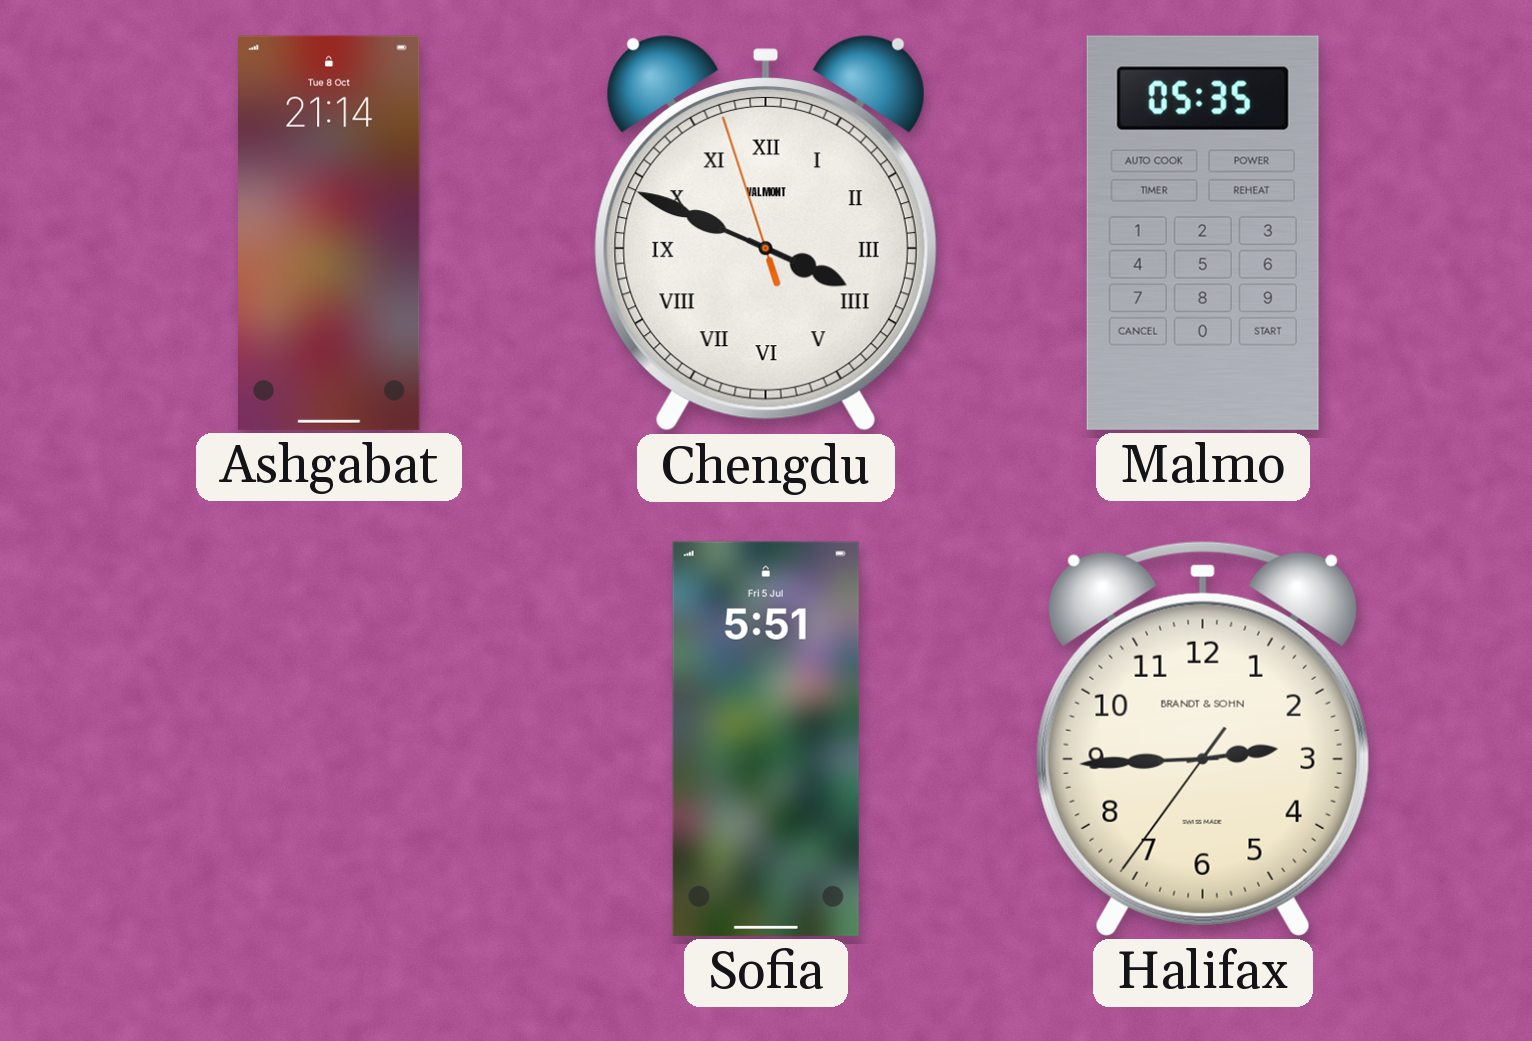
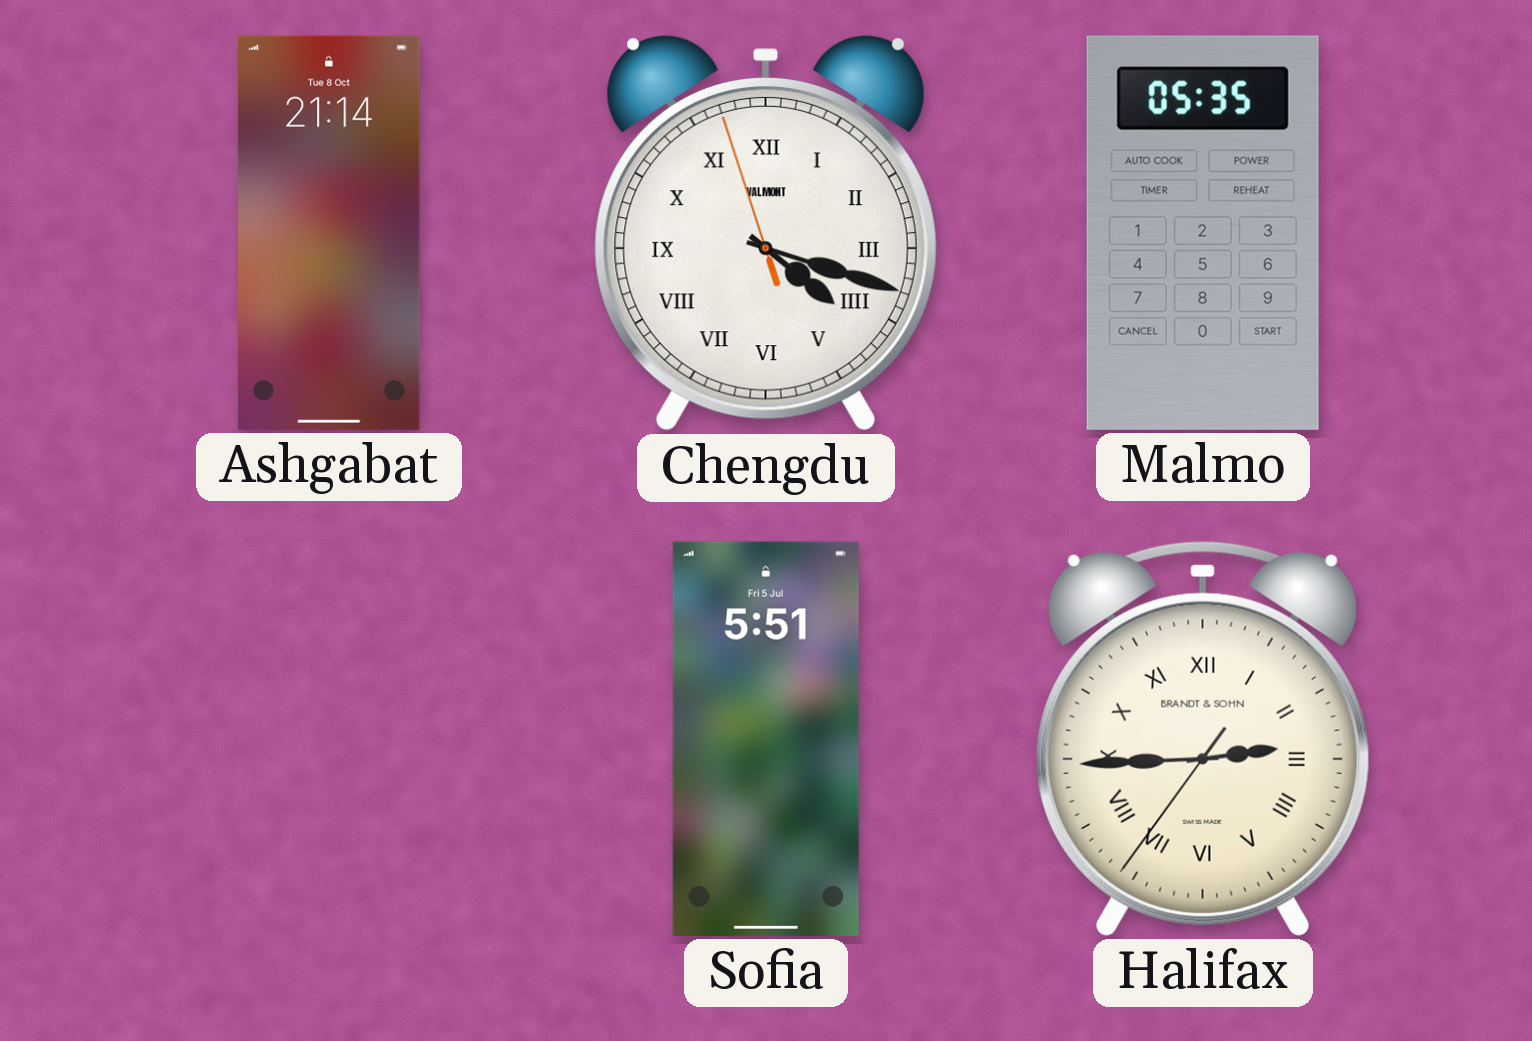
Chengdu: 3:48 -> 4:17
Halifax numerals: Arabic -> Roman
